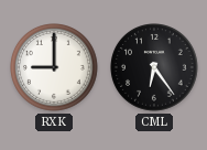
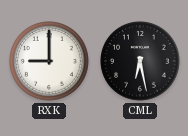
CML: 6:24 -> 6:28
